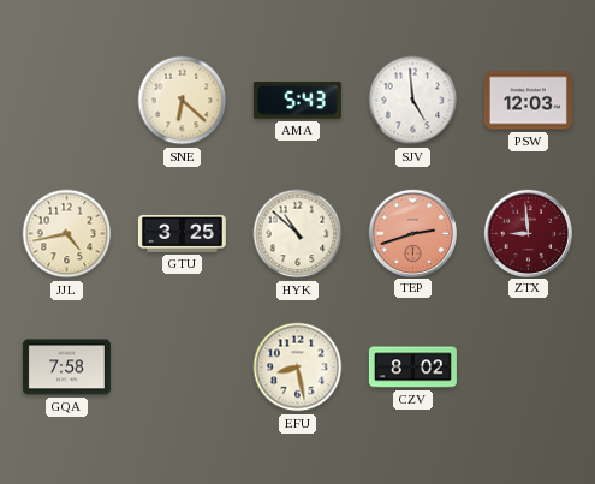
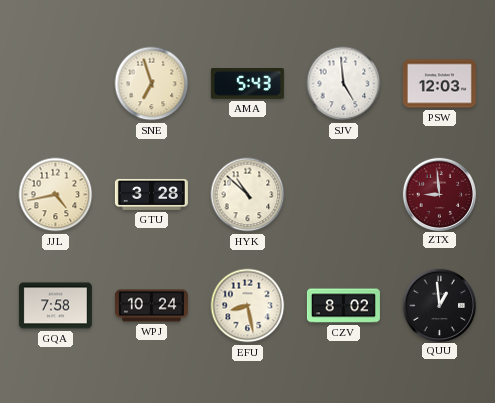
SNE: 6:22 -> 6:57
GTU: 3:25 -> 3:28
TEP: 2:42 -> none
WPJ: none -> 10:24
QUU: none -> 12:59
